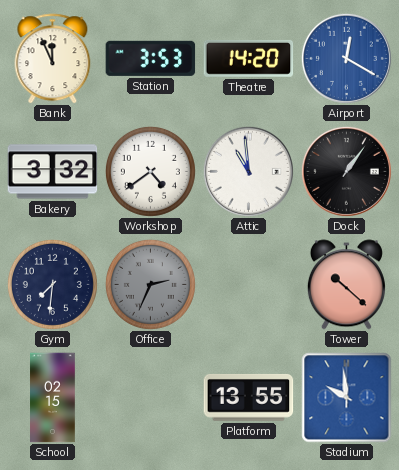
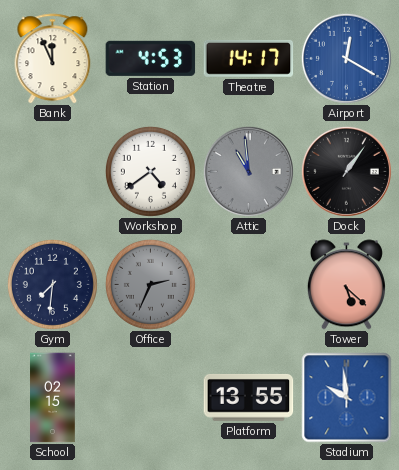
Station: 3:53 -> 4:53
Theatre: 14:20 -> 14:17
Bakery: 3:32 -> none
Attic dial: white -> grey
Tower: 10:22 -> 5:22
